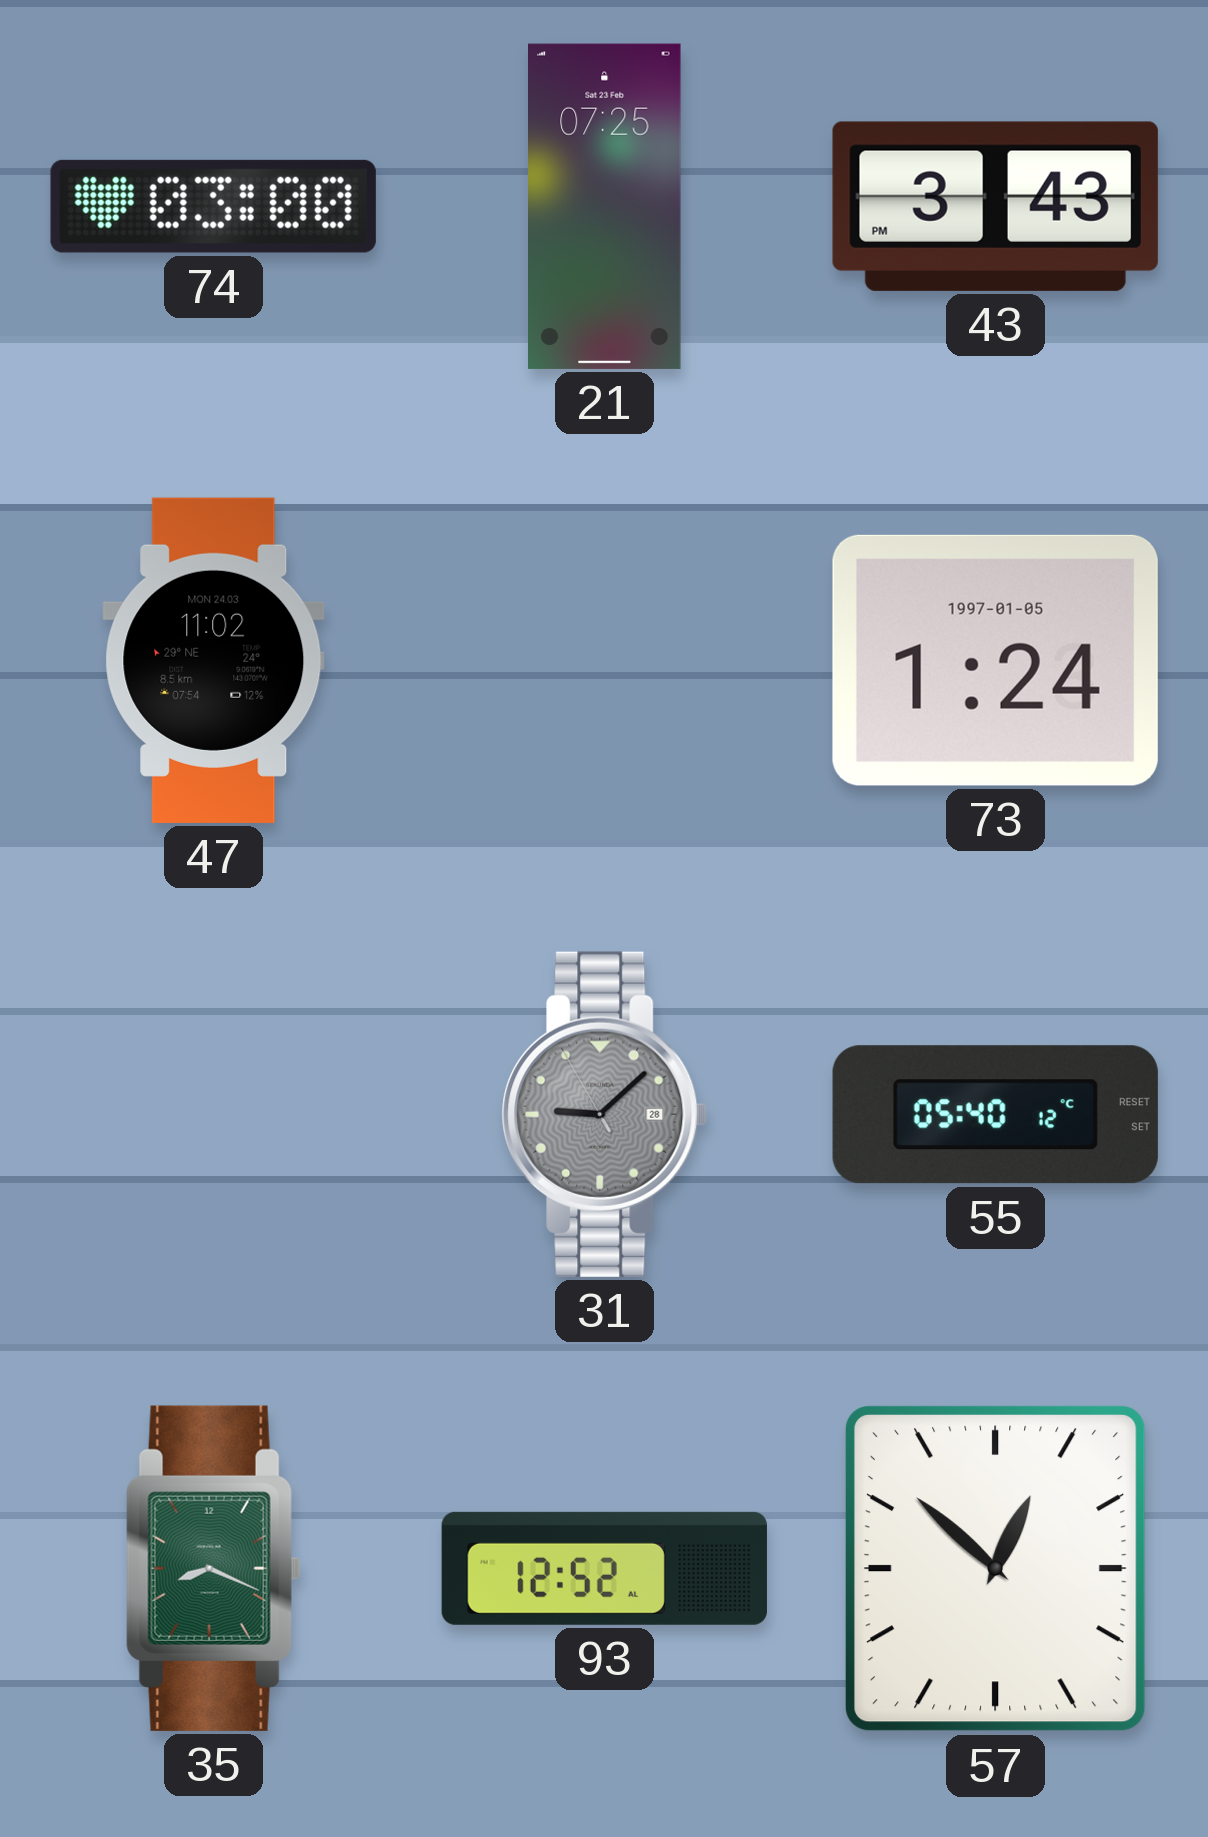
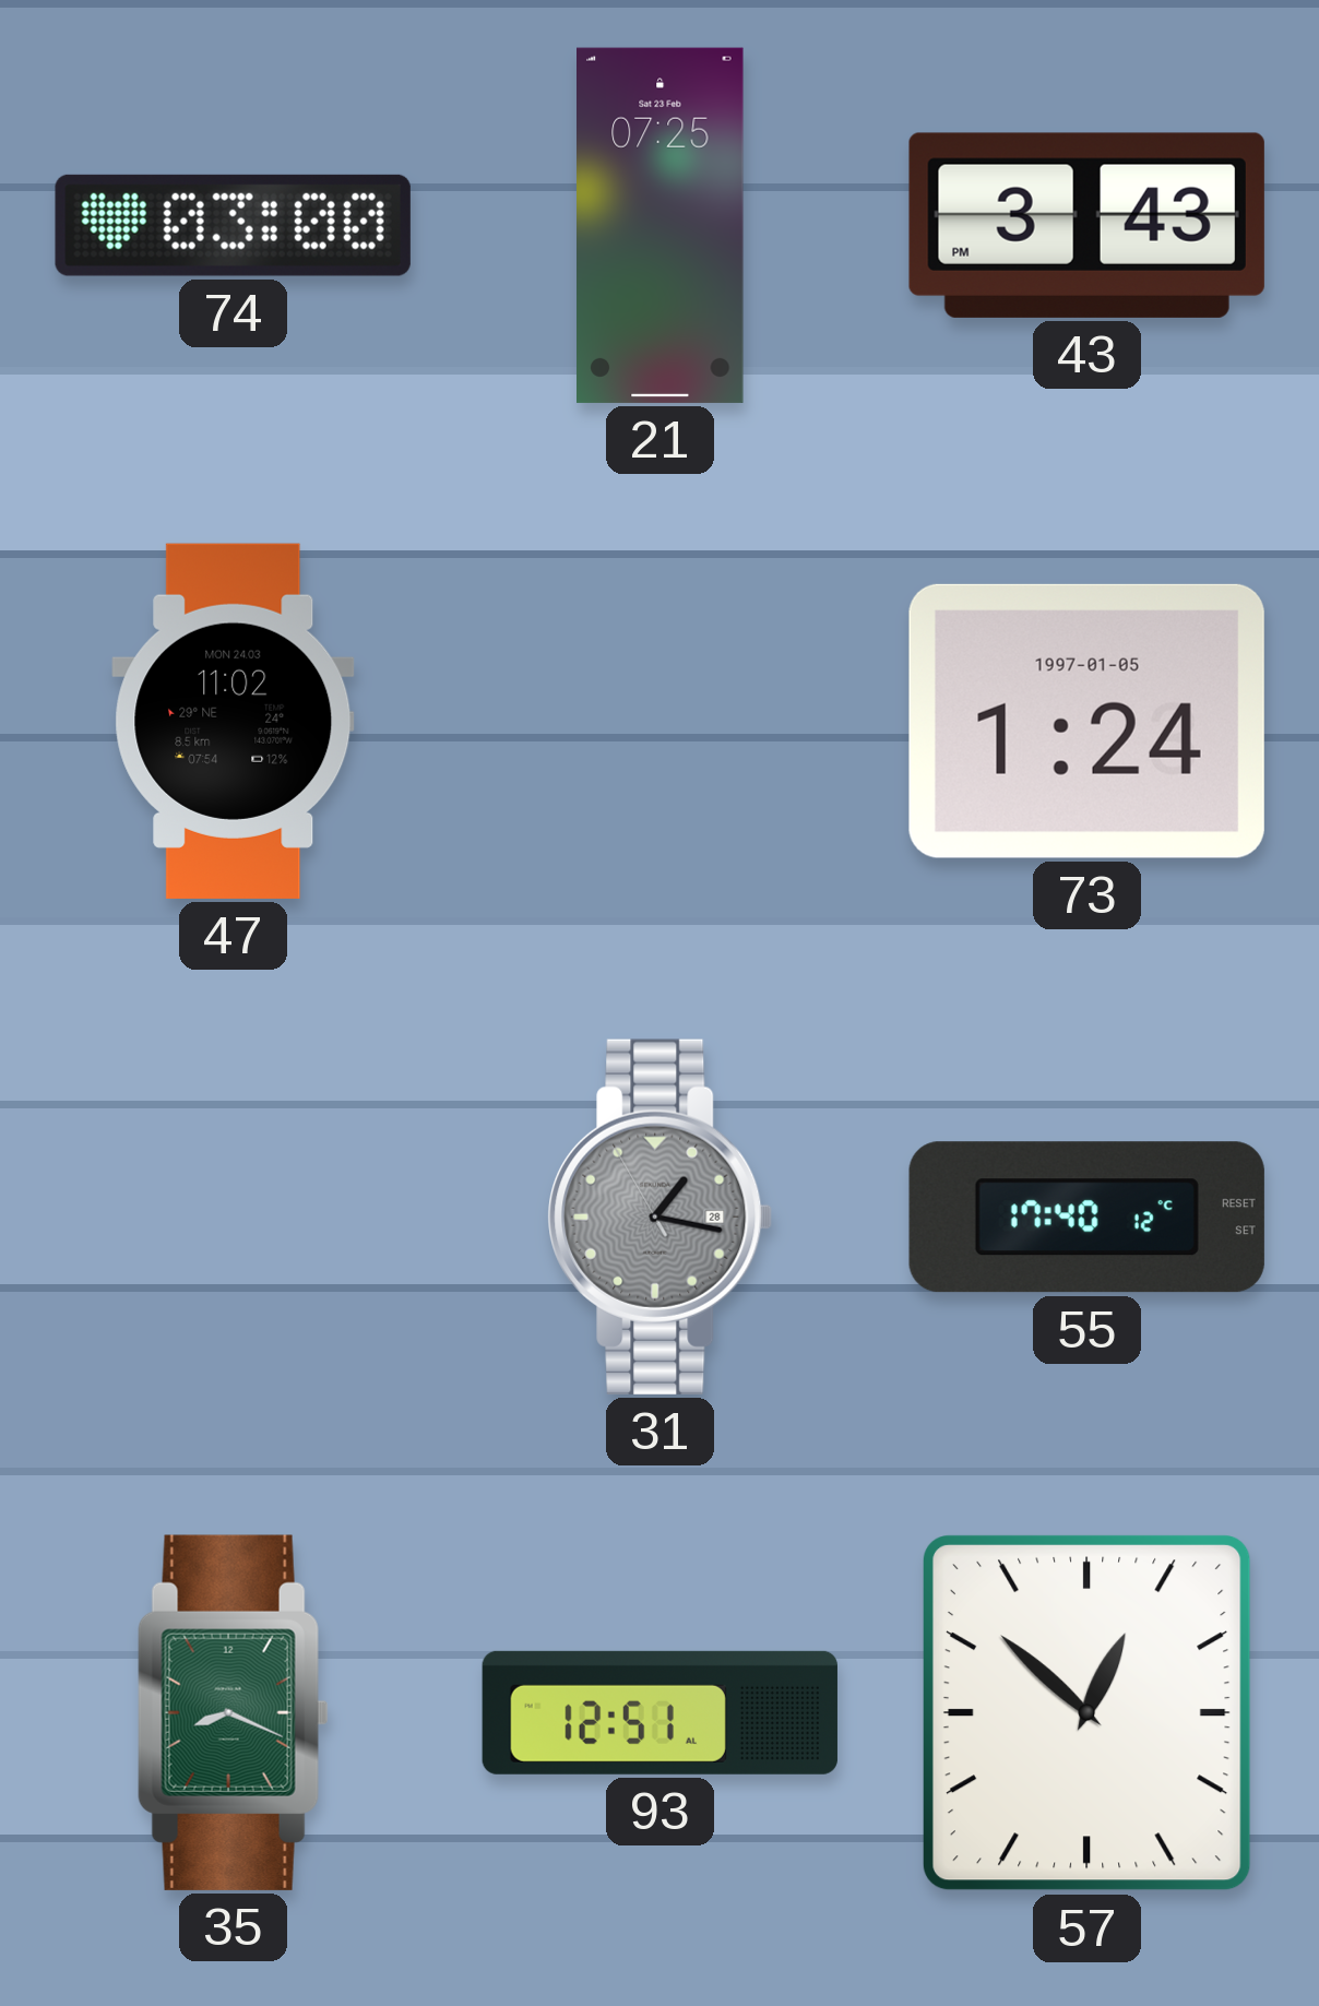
31: 9:07 -> 1:16
55: 05:40 -> 17:40
93: 12:52 -> 12:51
